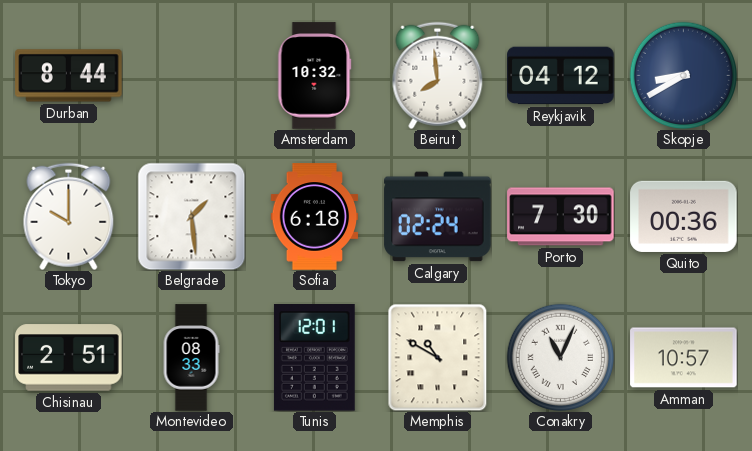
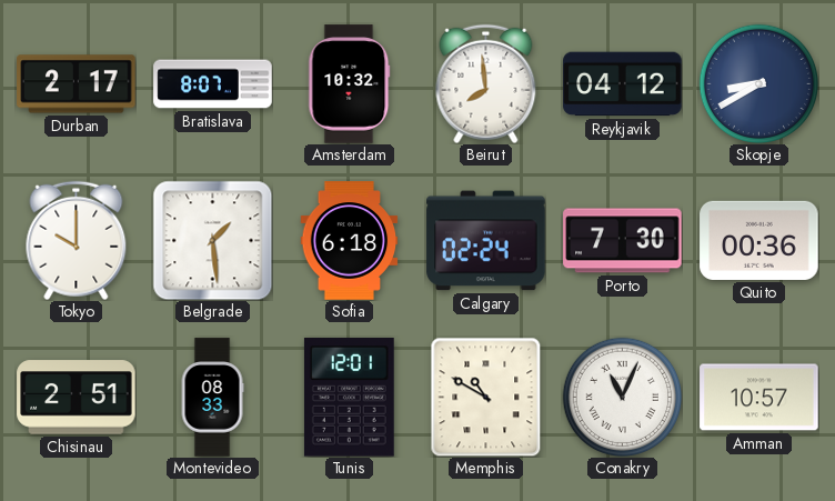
Durban: 8:44 -> 2:17
Bratislava: none -> 8:07
